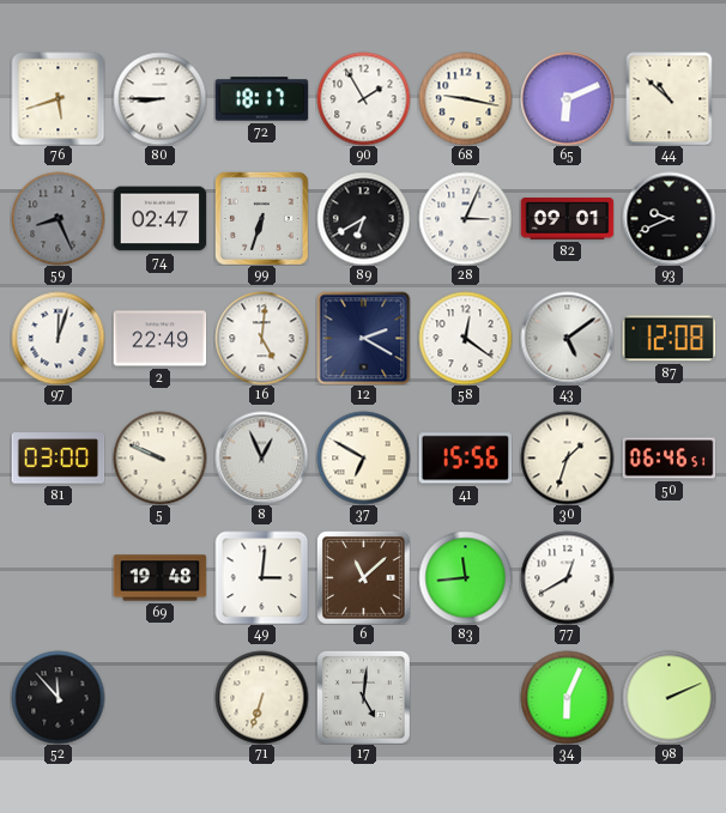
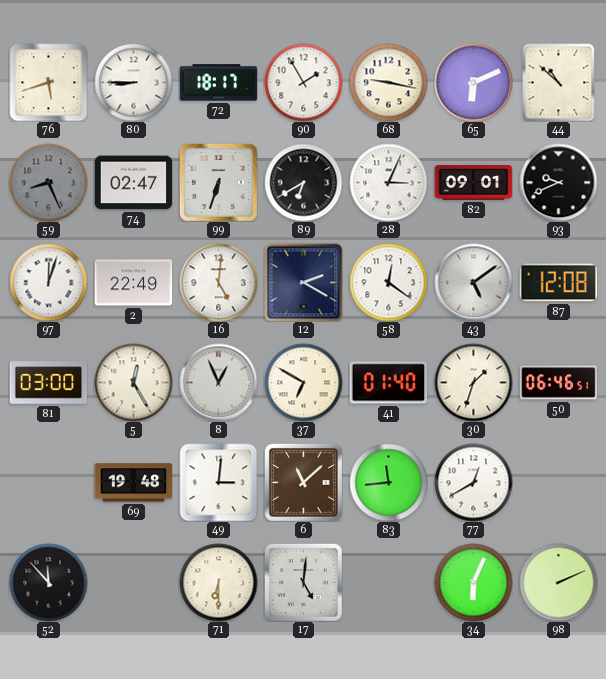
5: 9:49 -> 12:25
41: 15:56 -> 01:40
71: 6:33 -> 6:30
